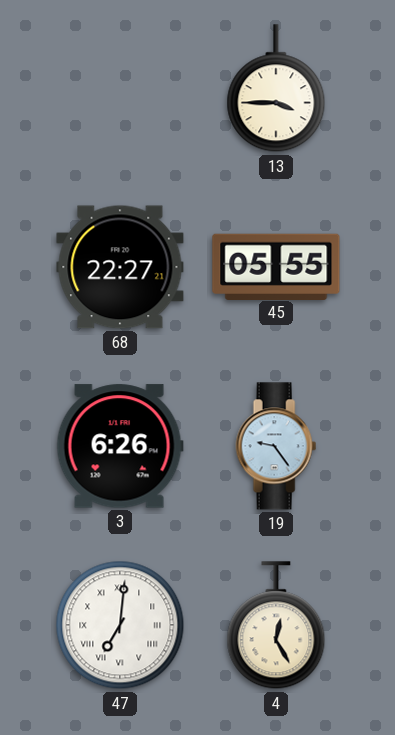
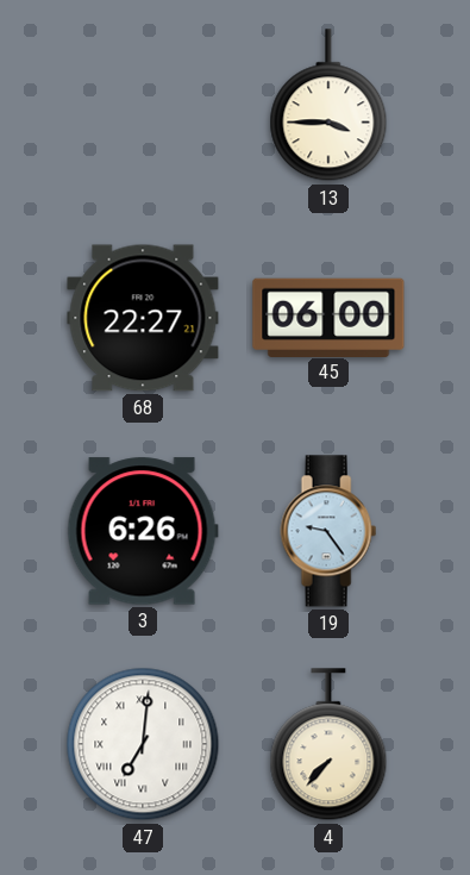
45: 05:55 -> 06:00
4: 12:25 -> 7:37
